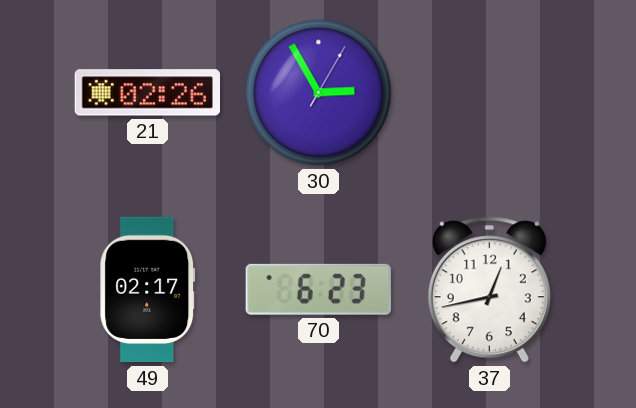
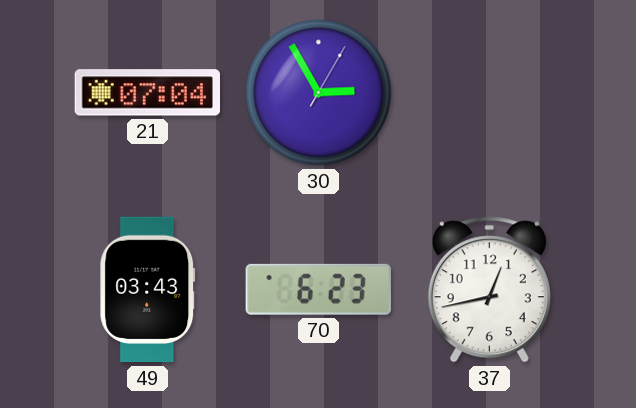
21: 02:26 -> 07:04
49: 02:17 -> 03:43
